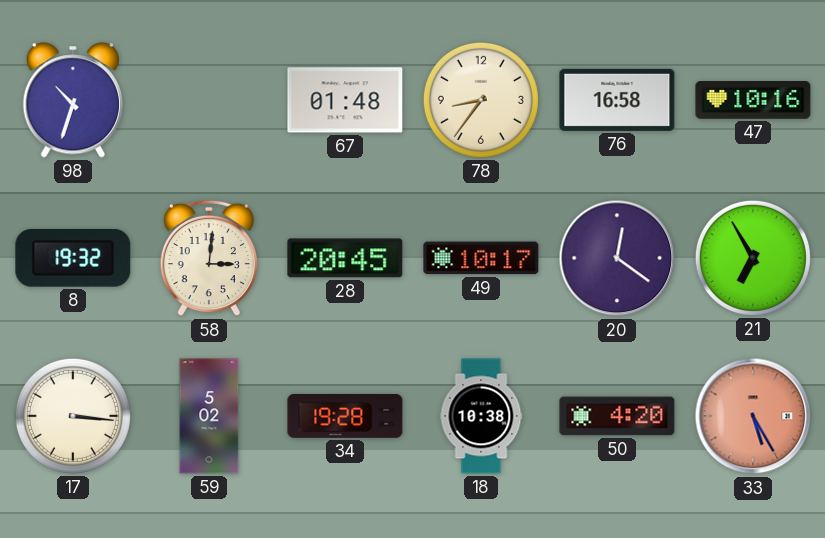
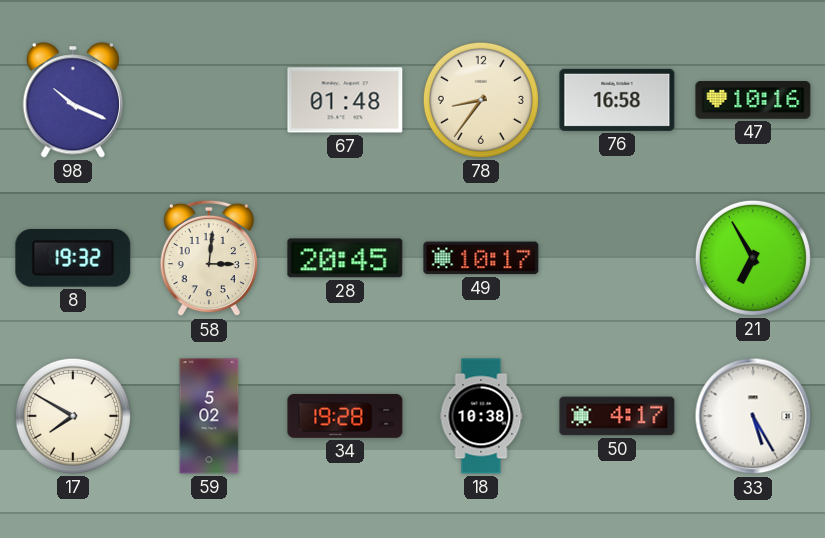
98: 10:33 -> 10:19
20: 12:21 -> none
17: 3:16 -> 7:50
50: 4:20 -> 4:17
33 dial: salmon -> white
